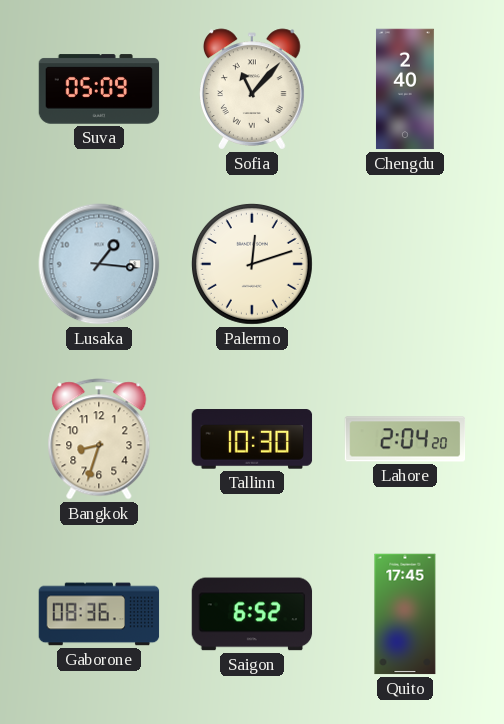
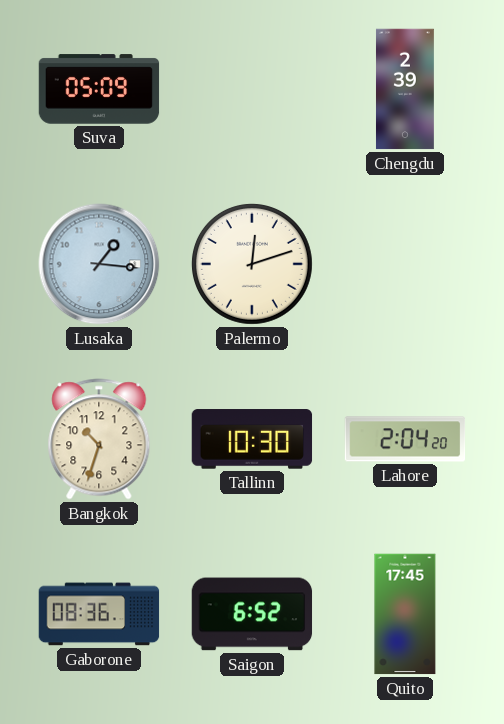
Sofia: 11:07 -> none
Chengdu: 2:40 -> 2:39
Bangkok: 8:33 -> 10:33
